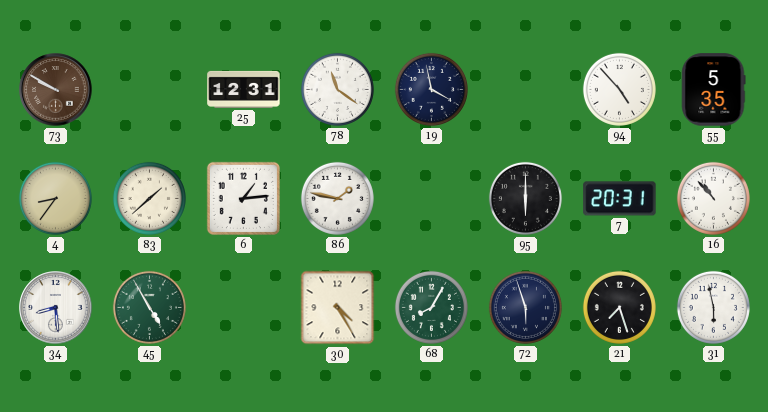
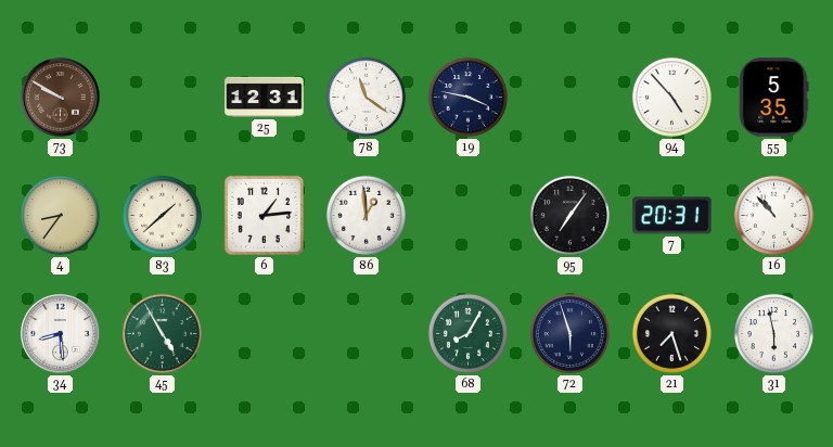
19: 3:58 -> 3:47
86: 1:47 -> 12:59
95: 6:00 -> 7:06
30: 4:25 -> none
